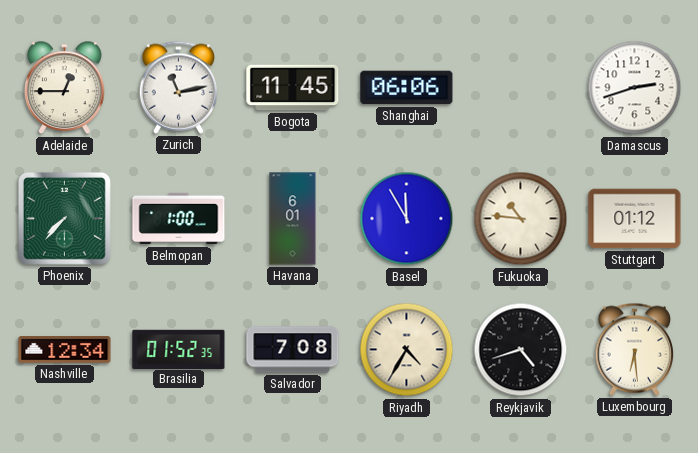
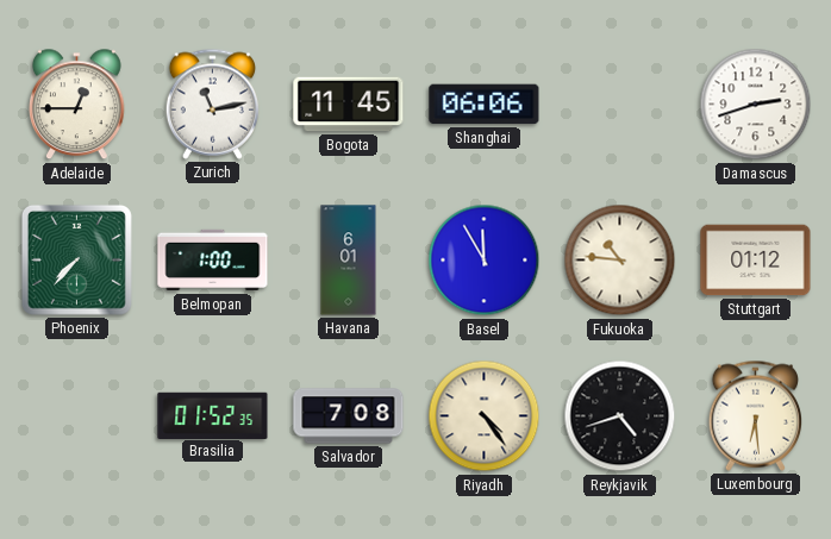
Nashville: 12:34 -> none
Riyadh: 4:35 -> 4:24
